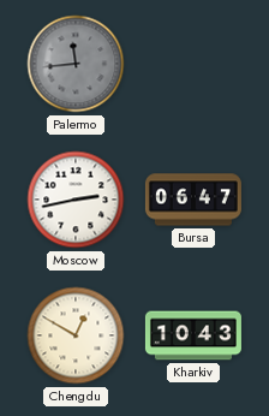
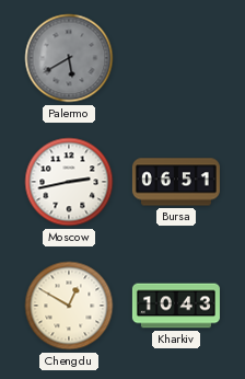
Palermo: 11:44 -> 5:40
Bursa: 06:47 -> 06:51
